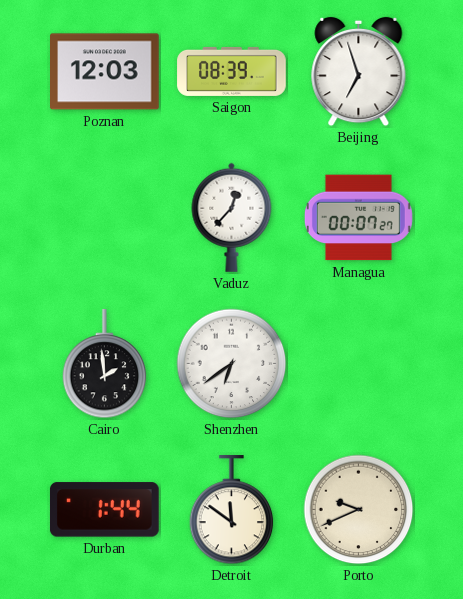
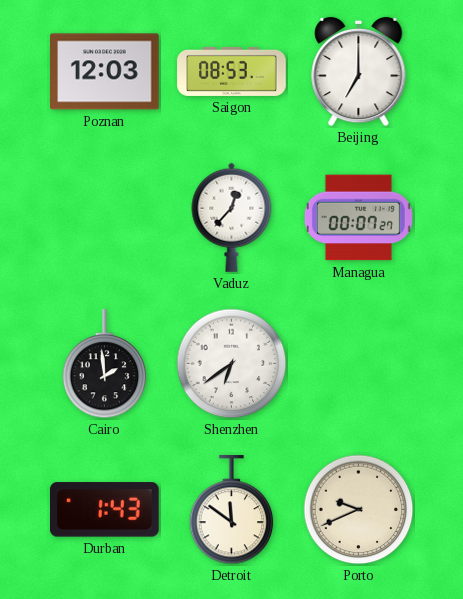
Saigon: 08:39 -> 08:53
Beijing: 6:57 -> 7:00
Durban: 1:44 -> 1:43
